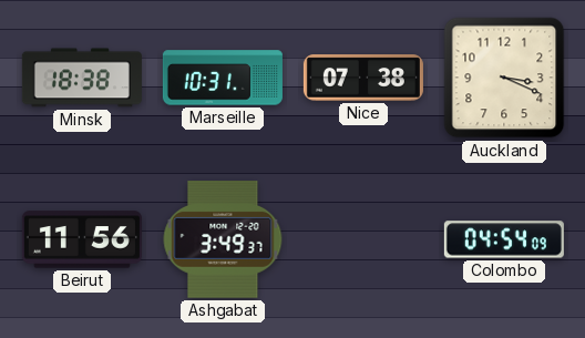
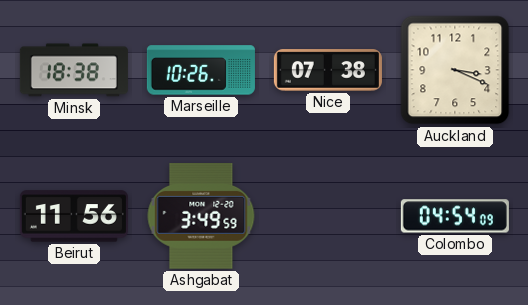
Marseille: 10:31 -> 10:26
Ashgabat: 3:49:37 -> 3:49:59
